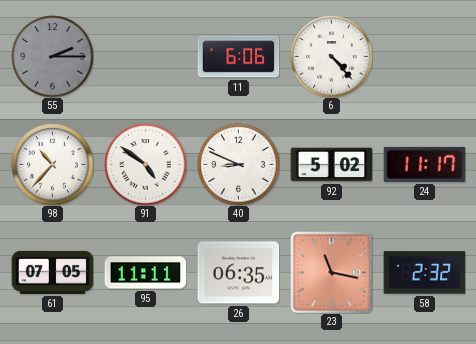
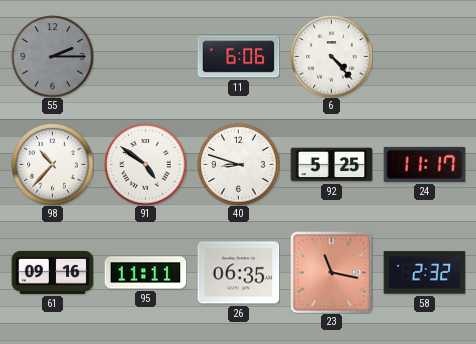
40: 8:49 -> 8:48
92: 5:02 -> 5:25
61: 07:05 -> 09:16
